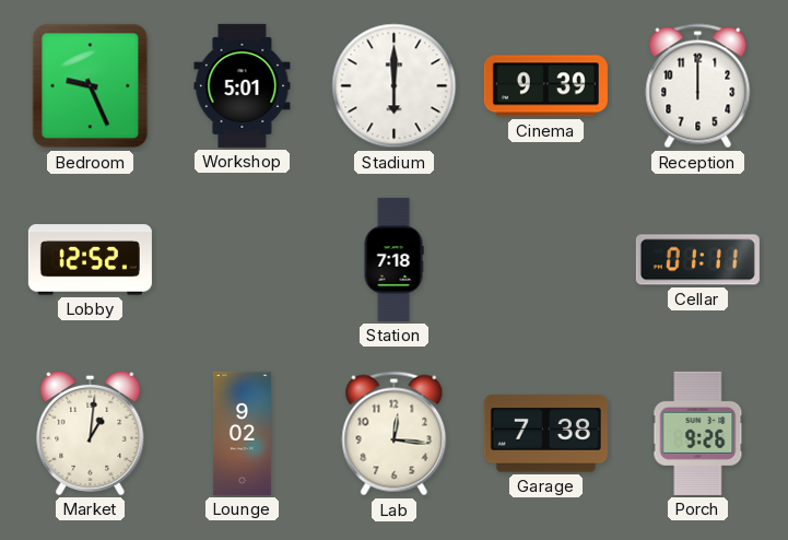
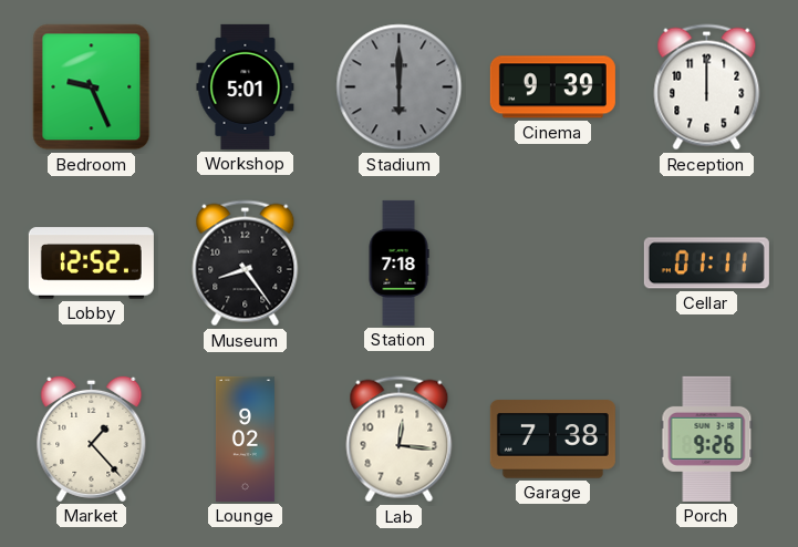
Stadium dial: white -> grey
Museum: none -> 8:24
Market: 1:01 -> 1:23
